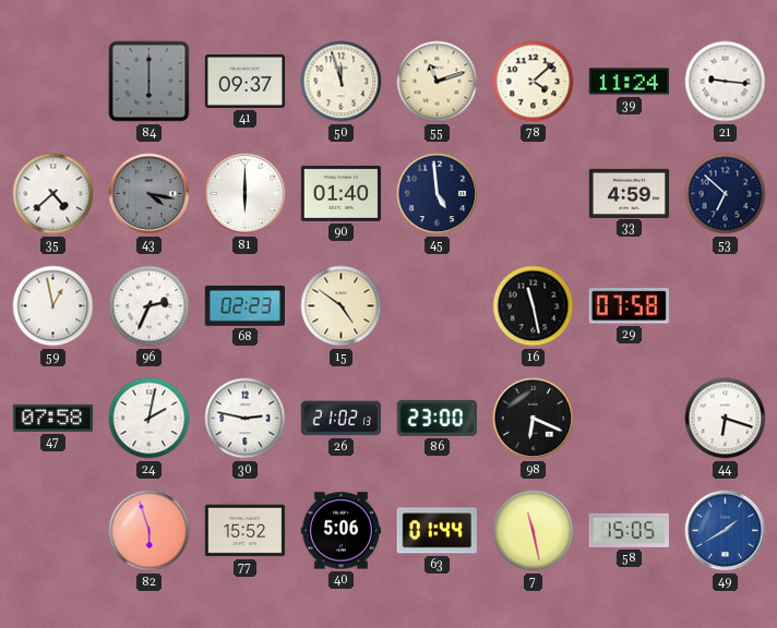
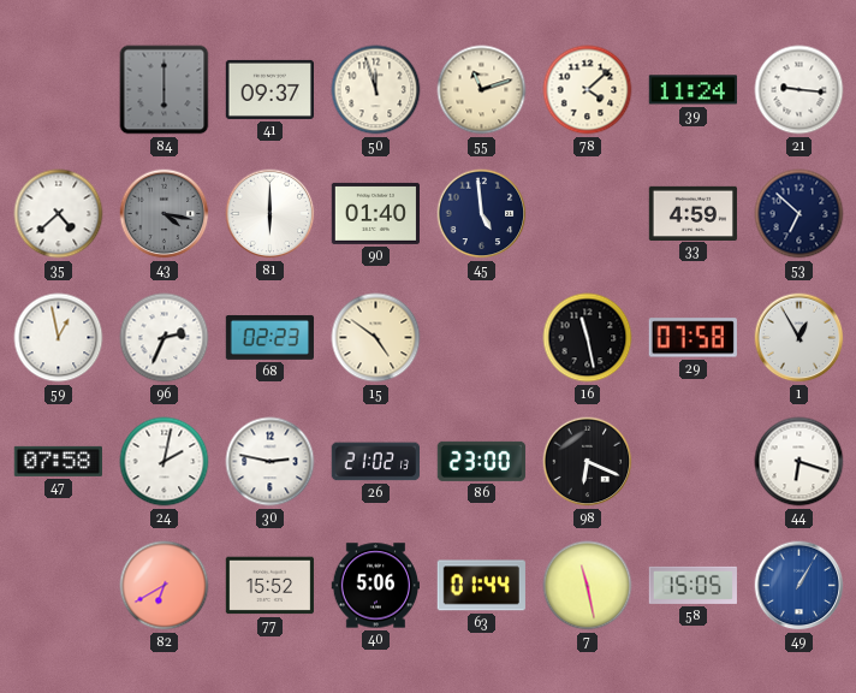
1: none -> 12:55
82: 5:57 -> 6:40
49: 1:40 -> 1:05
